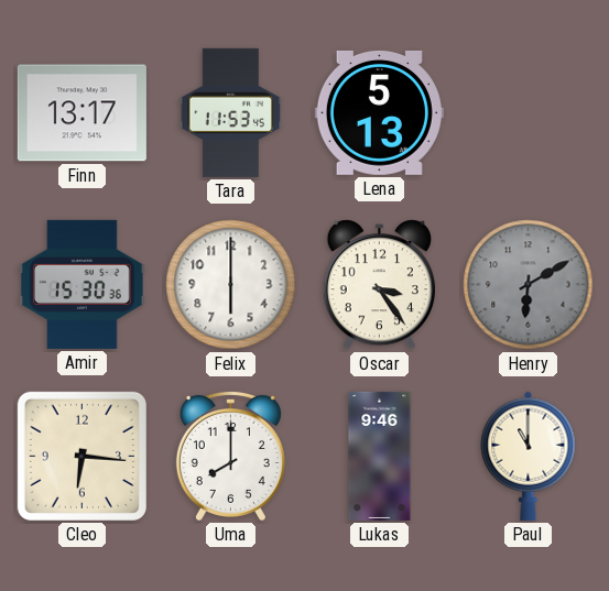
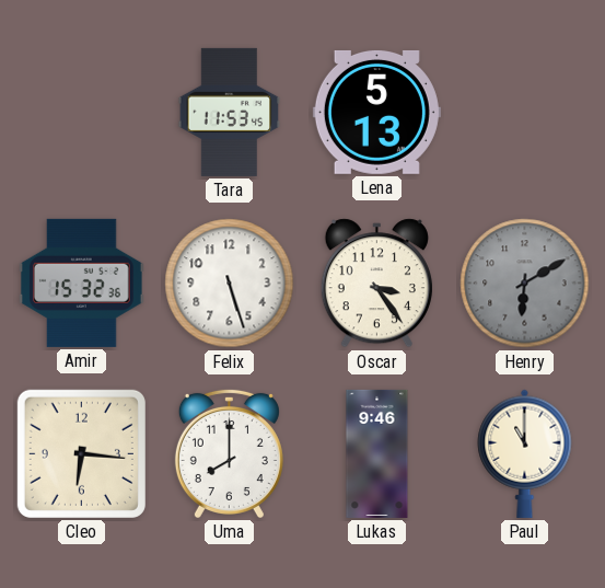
Finn: 13:17 -> none
Amir: 15:30 -> 15:32
Felix: 6:00 -> 5:27
